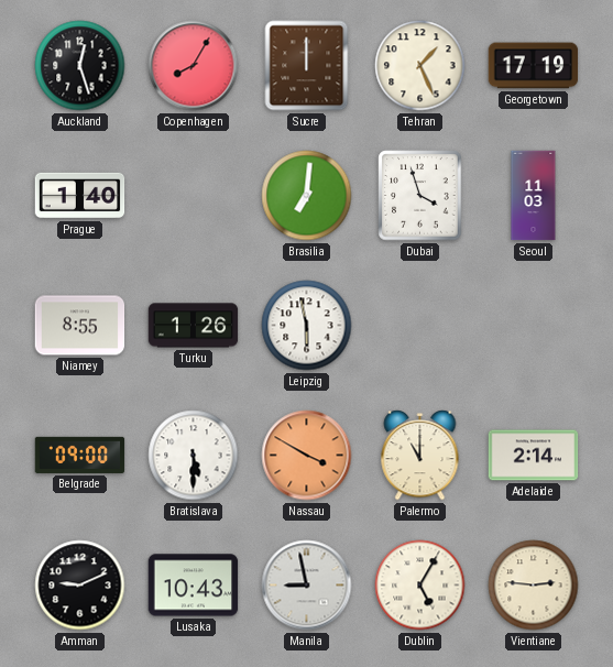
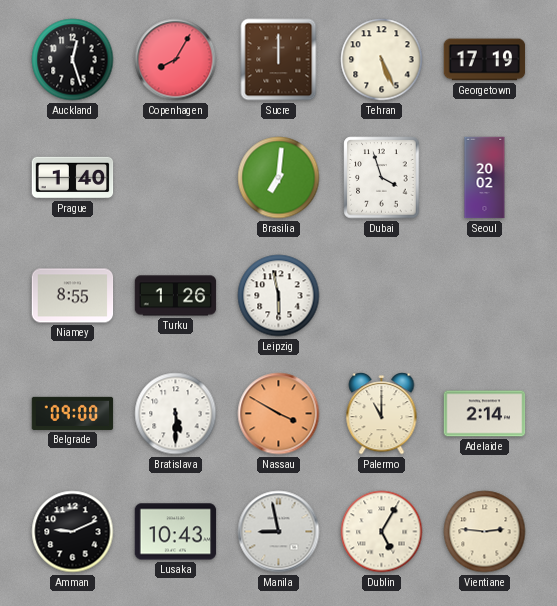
Tehran: 1:26 -> 5:26
Seoul: 11:03 -> 20:02
